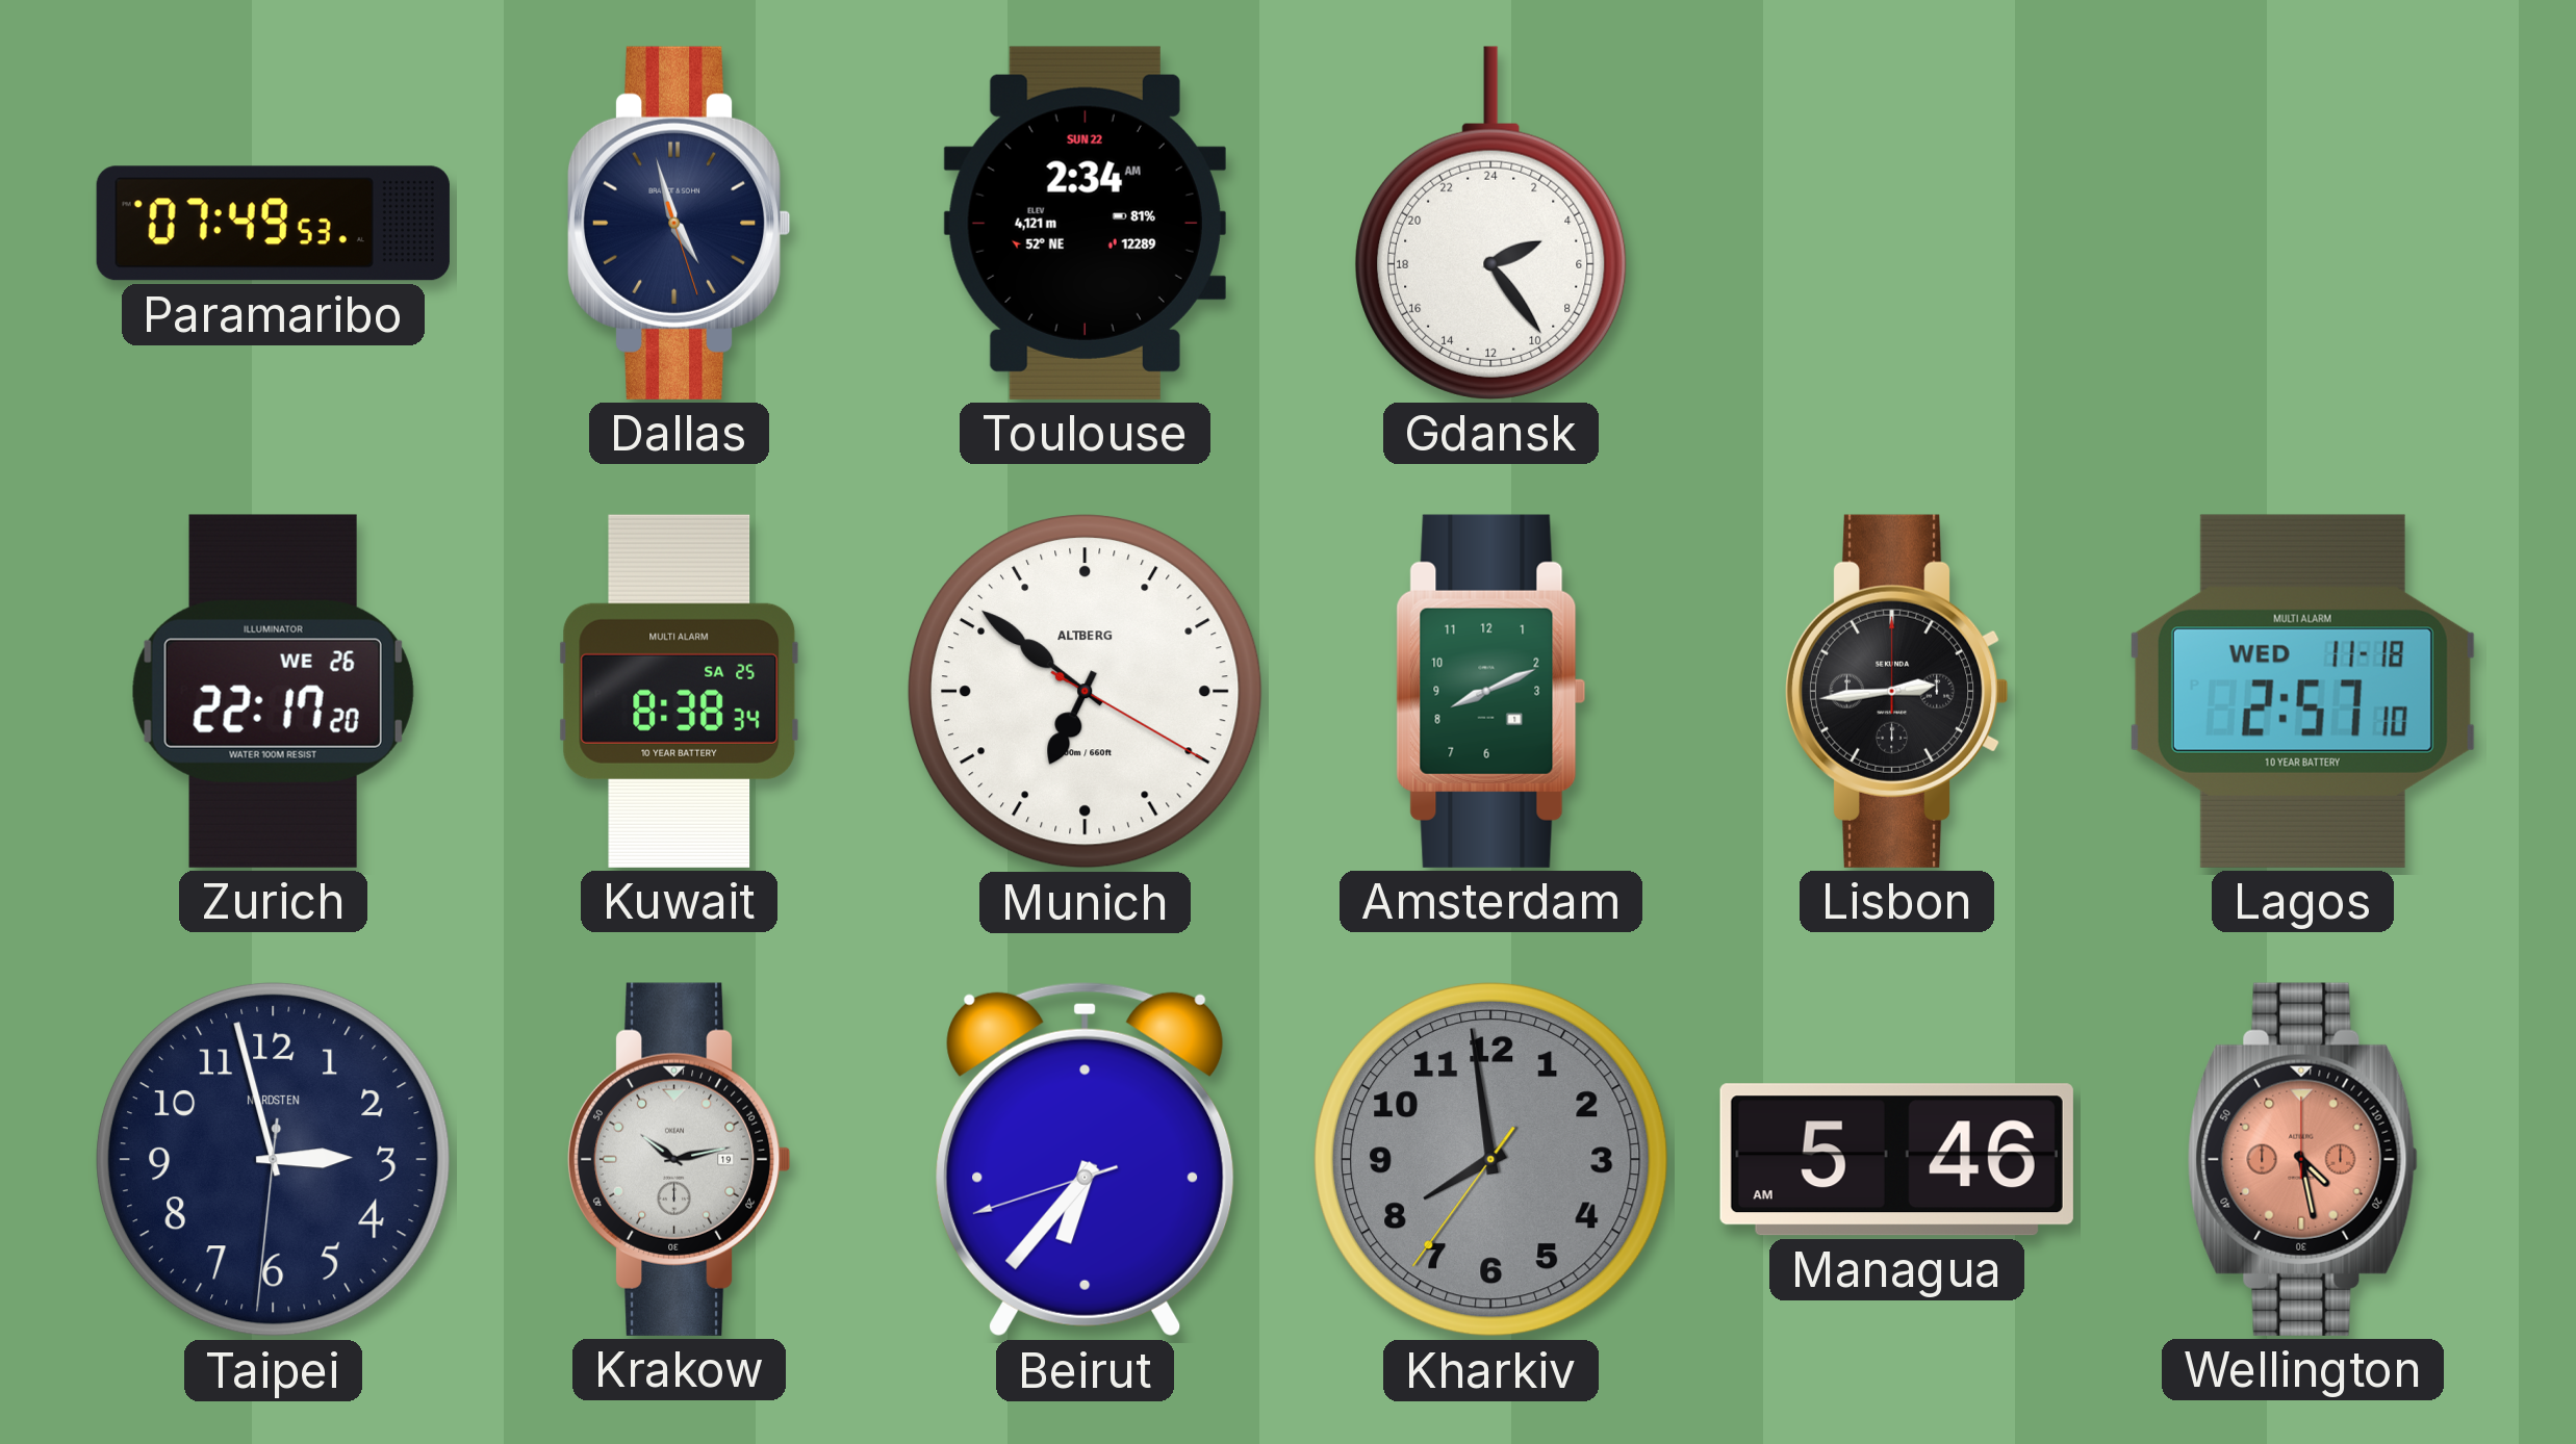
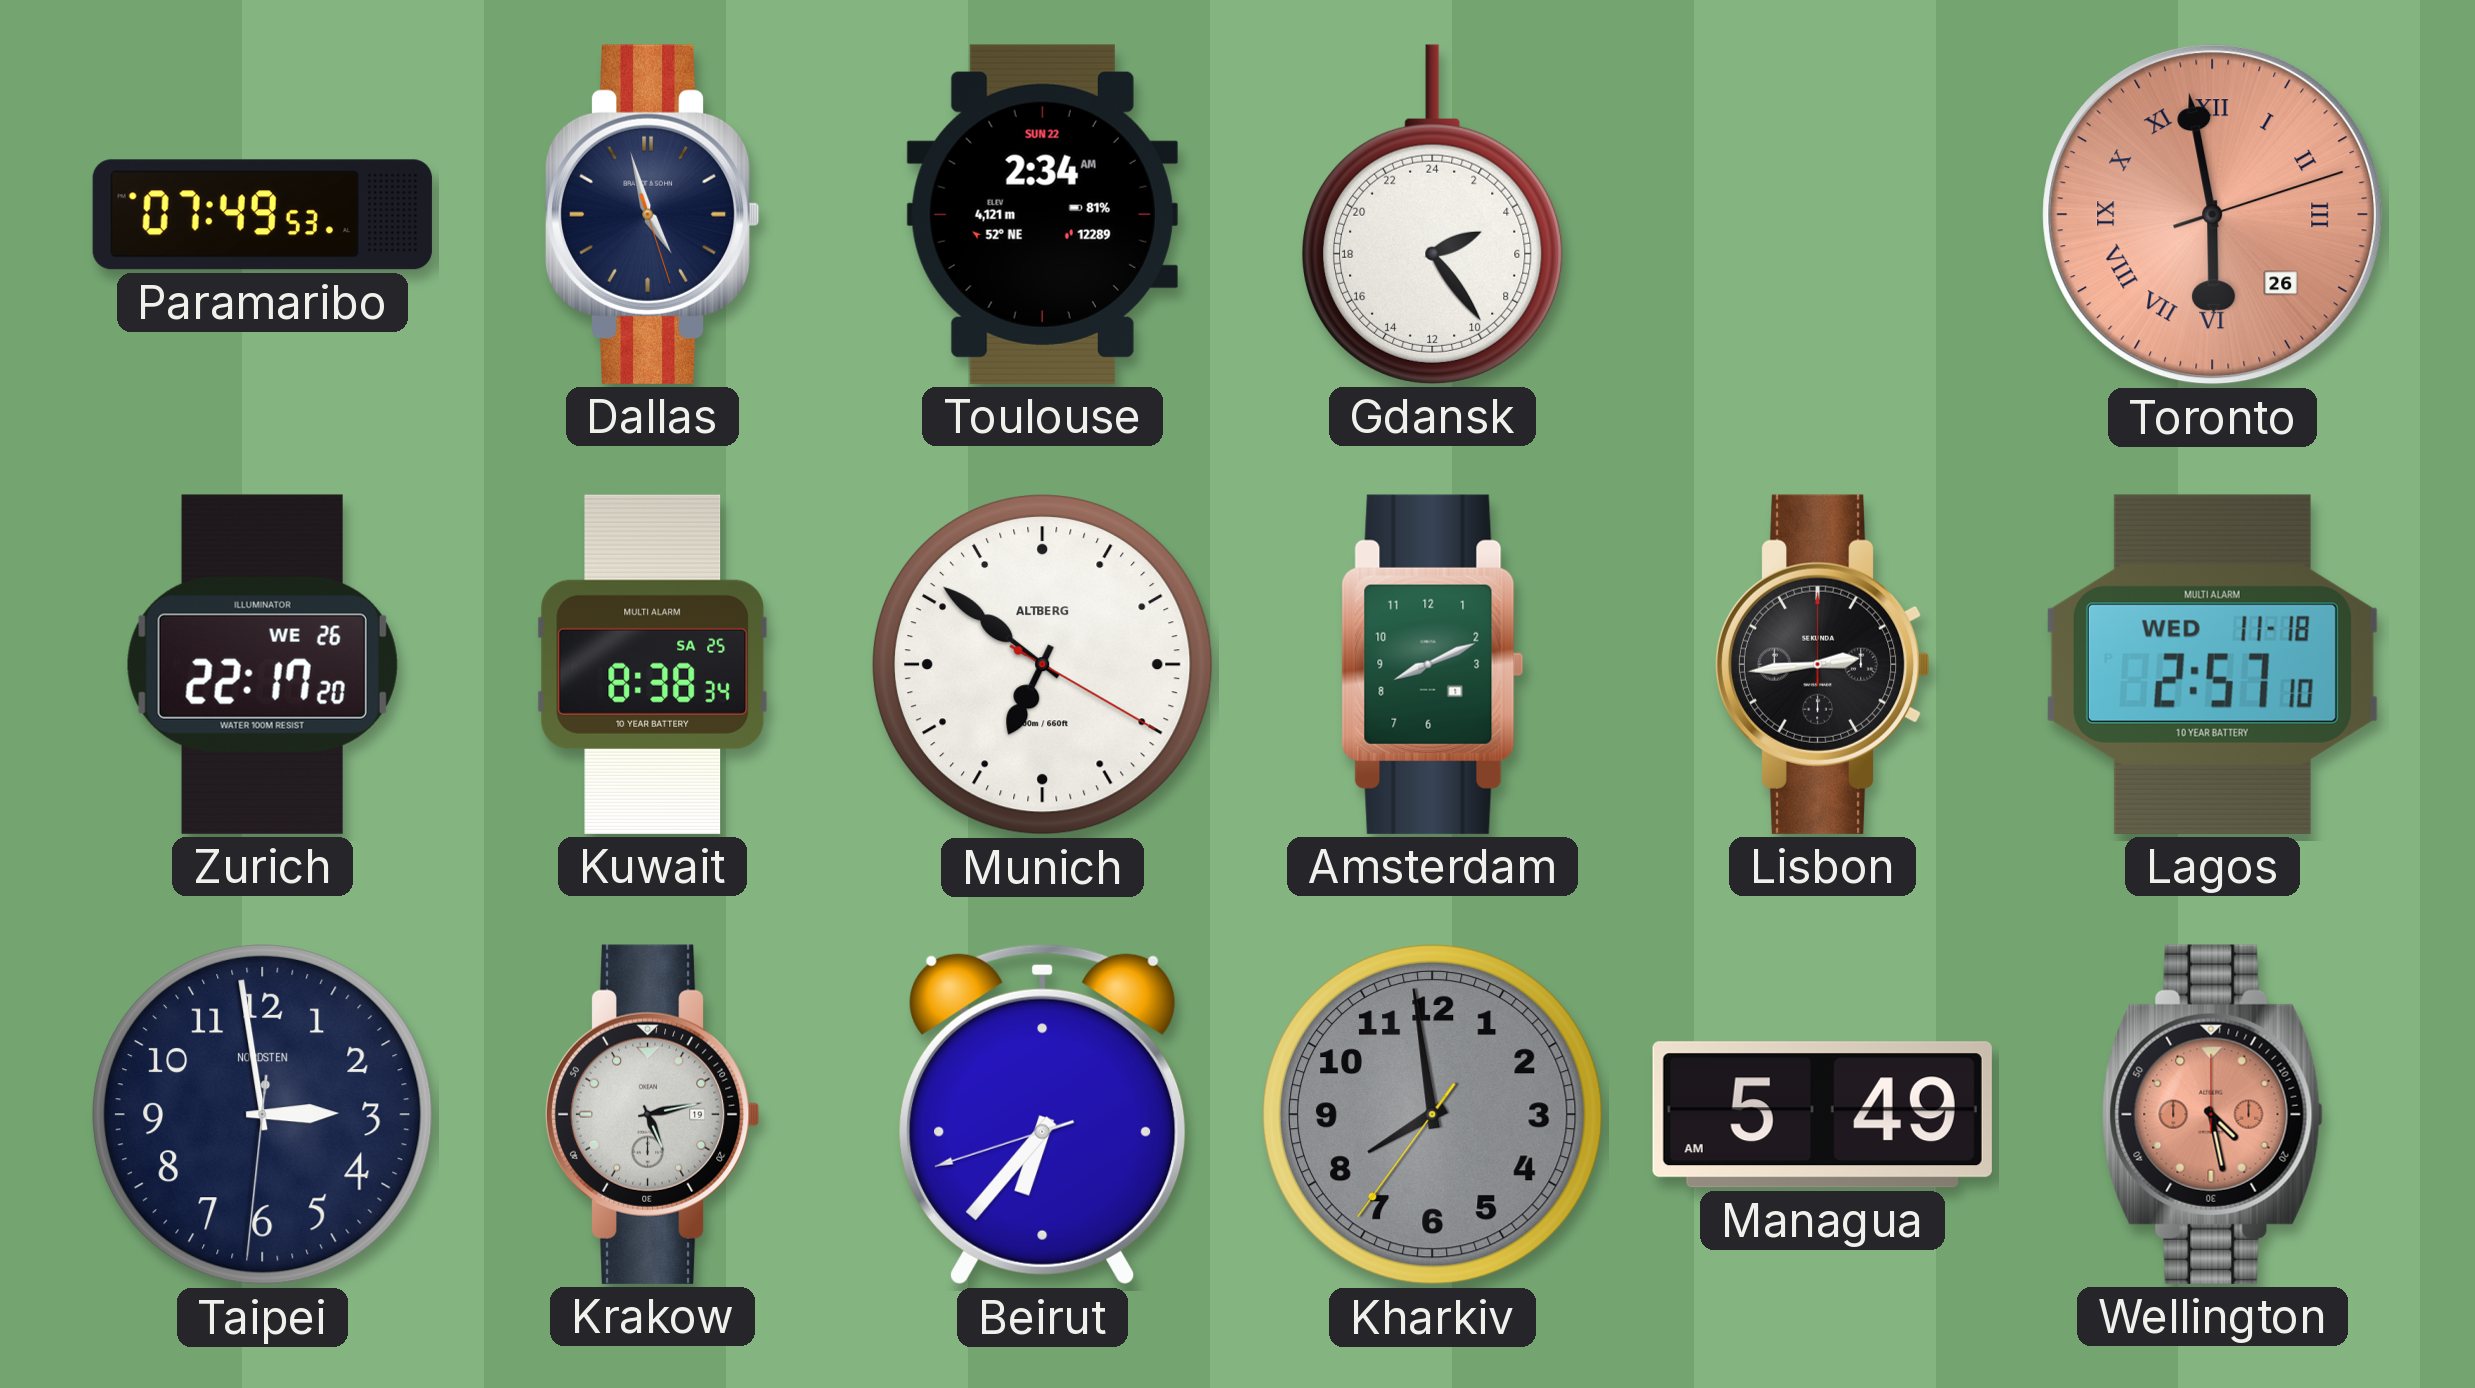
Toronto: none -> 5:58
Taipei: 2:57 -> 2:58
Krakow: 10:13 -> 5:13
Managua: 5:46 -> 5:49
